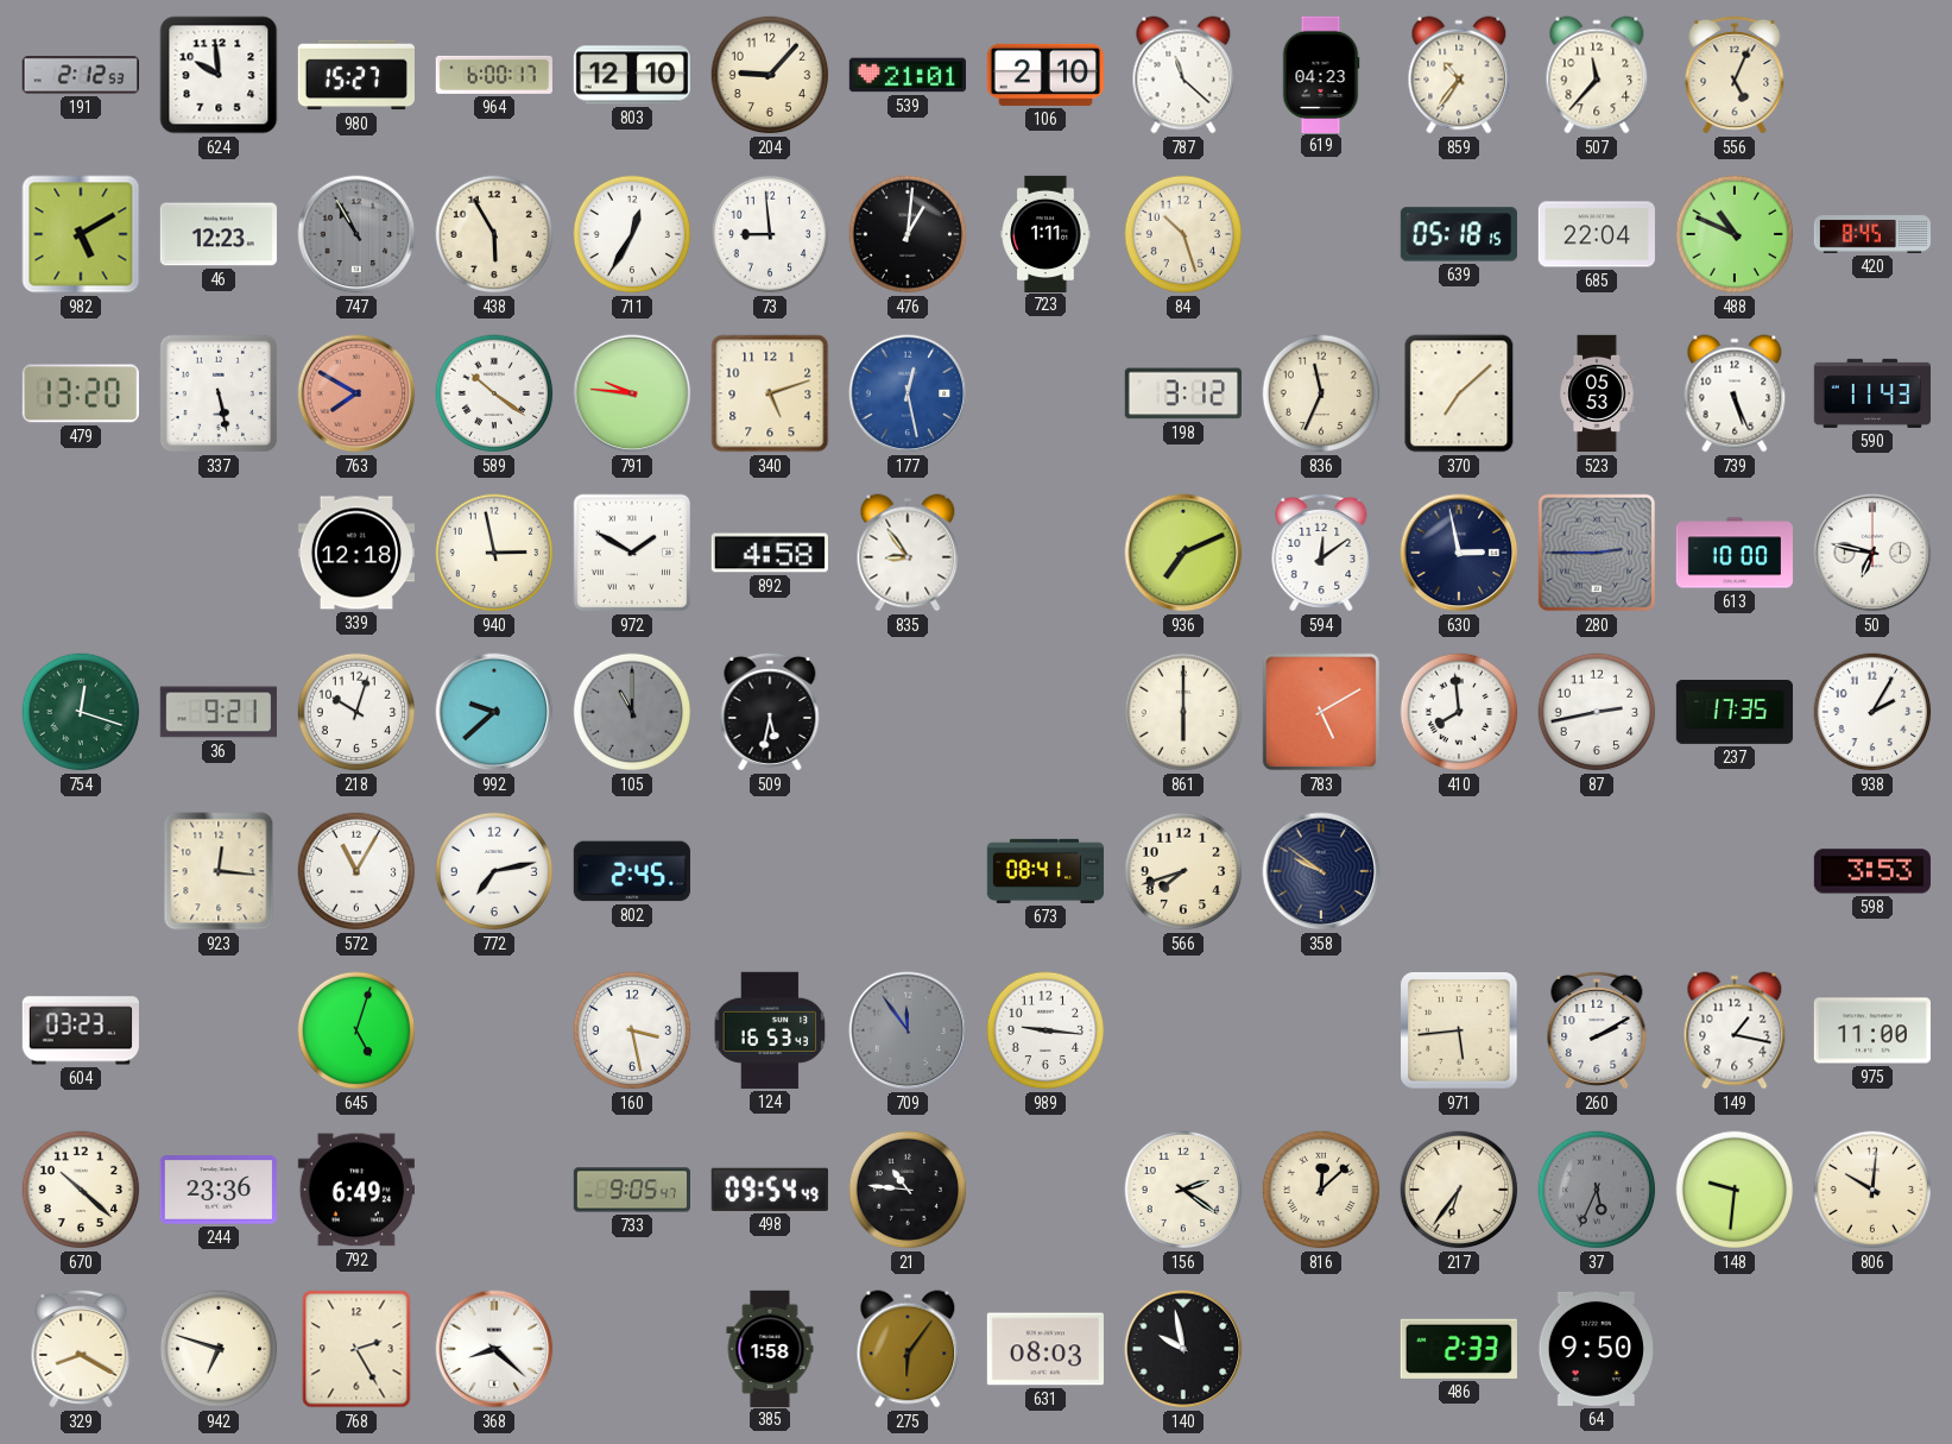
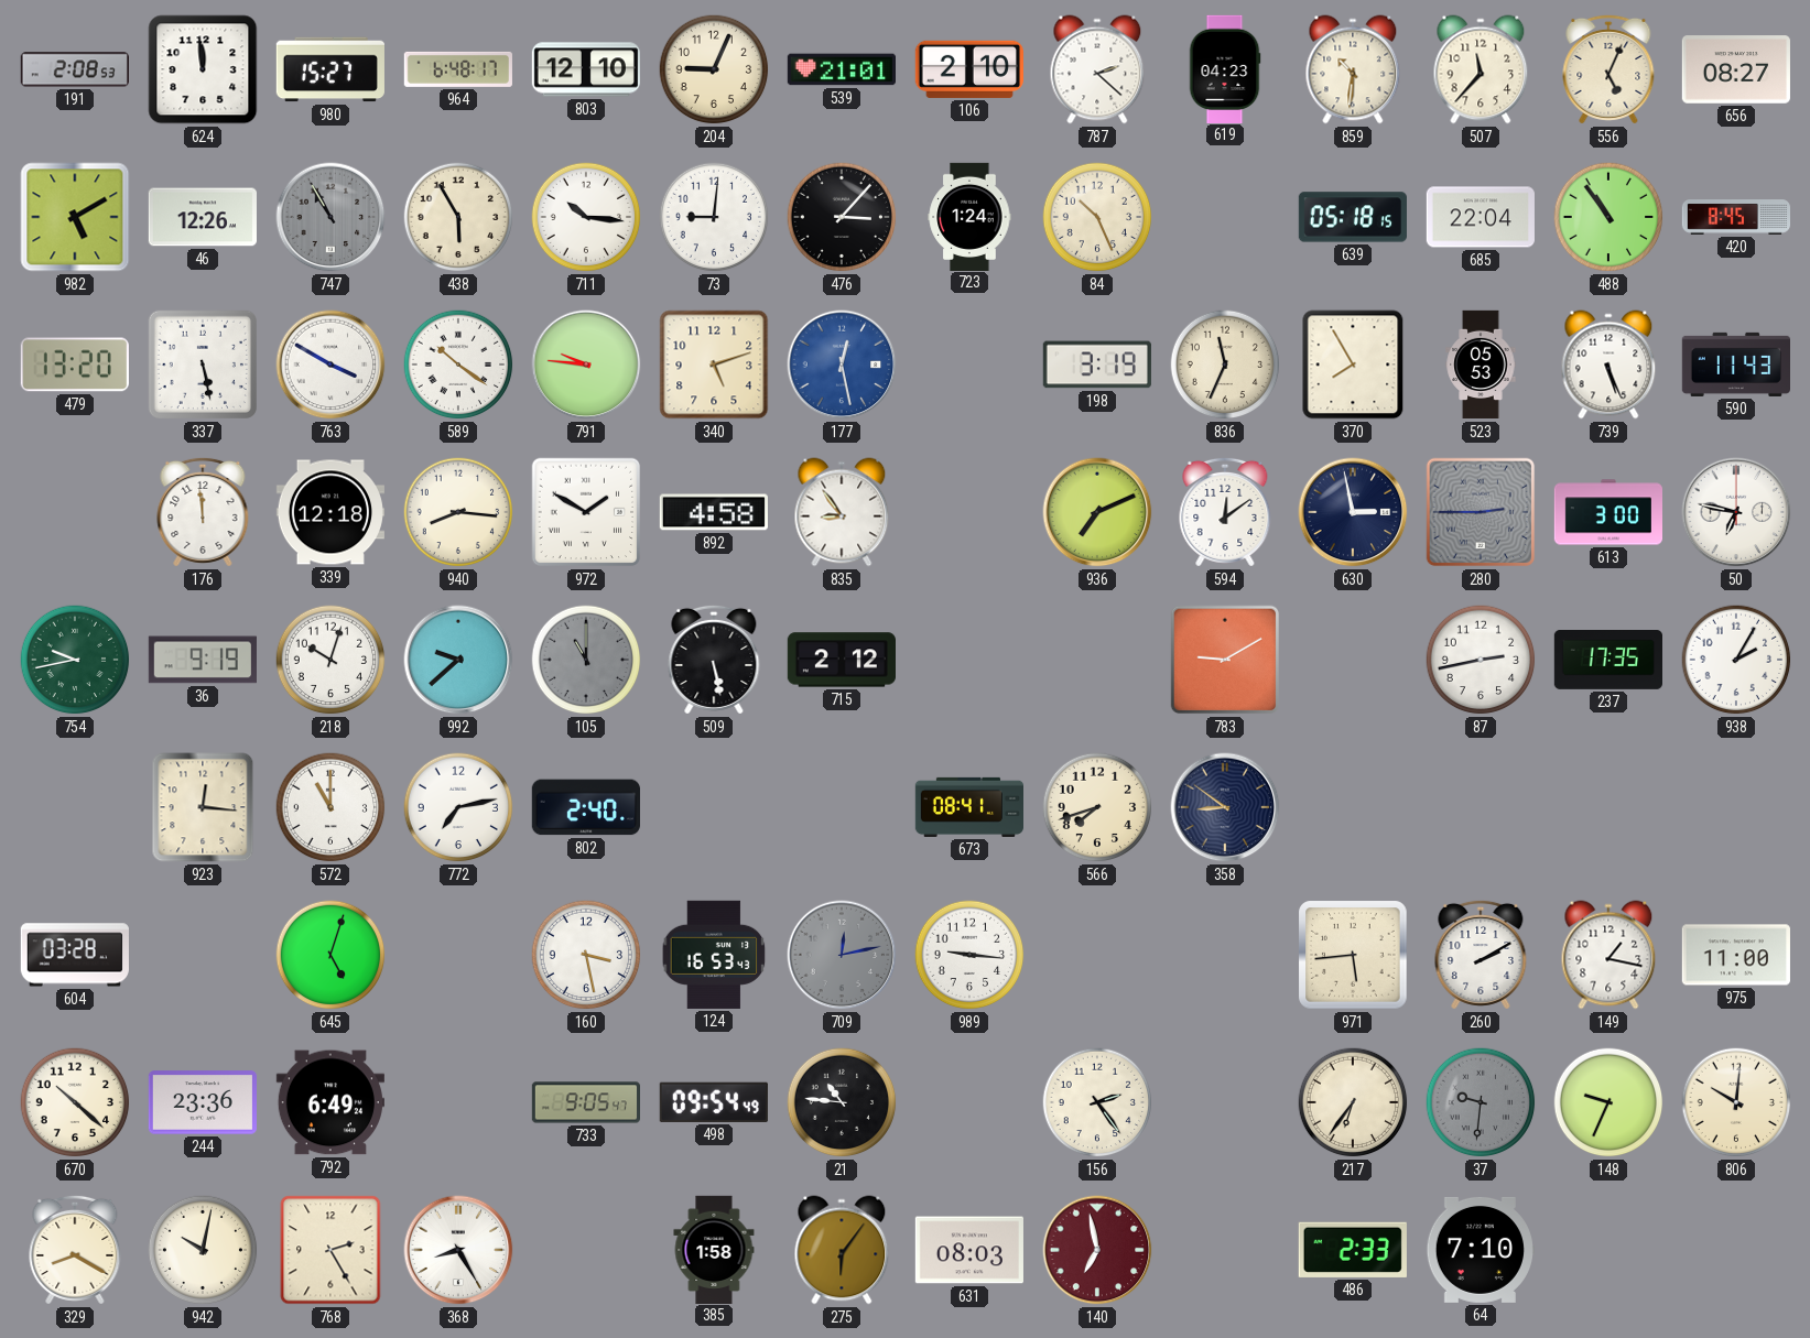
191: 2:12 -> 2:08
624: 9:59 -> 11:59
964: 6:00 -> 6:48
204: 9:07 -> 9:04
787: 11:22 -> 2:22
859: 10:36 -> 10:31
656: none -> 08:27
46: 12:23 -> 12:26
711: 12:35 -> 10:16
73: 8:59 -> 9:01
476: 1:01 -> 3:07
723: 1:11 -> 1:24
84: 10:27 -> 10:26
488: 10:49 -> 10:54
763: 7:50 -> 3:50
763 dial: salmon -> white
198: 3:12 -> 3:19
370: 7:08 -> 7:55
176: none -> 11:59
940: 2:58 -> 8:16
613: 10:00 -> 3:00
754: 12:18 -> 9:43
36: 9:21 -> 9:19
509: 5:32 -> 5:28
715: none -> 2:12
861: 6:00 -> none
783: 5:10 -> 9:10
410: 7:59 -> none
572: 11:05 -> 11:00
802: 2:45 -> 2:40
358: 9:51 -> 8:51
598: 3:53 -> none
604: 03:23 -> 03:28
709: 11:54 -> 12:13
156: 2:21 -> 2:24
816: 12:08 -> none
37: 5:34 -> 9:31
148: 9:31 -> 9:34
942: 6:48 -> 10:02
368: 8:22 -> 8:25
140: 9:58 -> 6:58
140 dial: black -> burgundy
64: 9:50 -> 7:10
